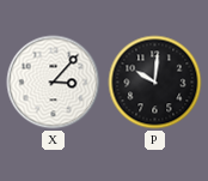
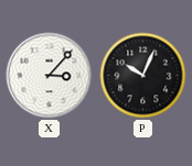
P: 10:01 -> 10:04
